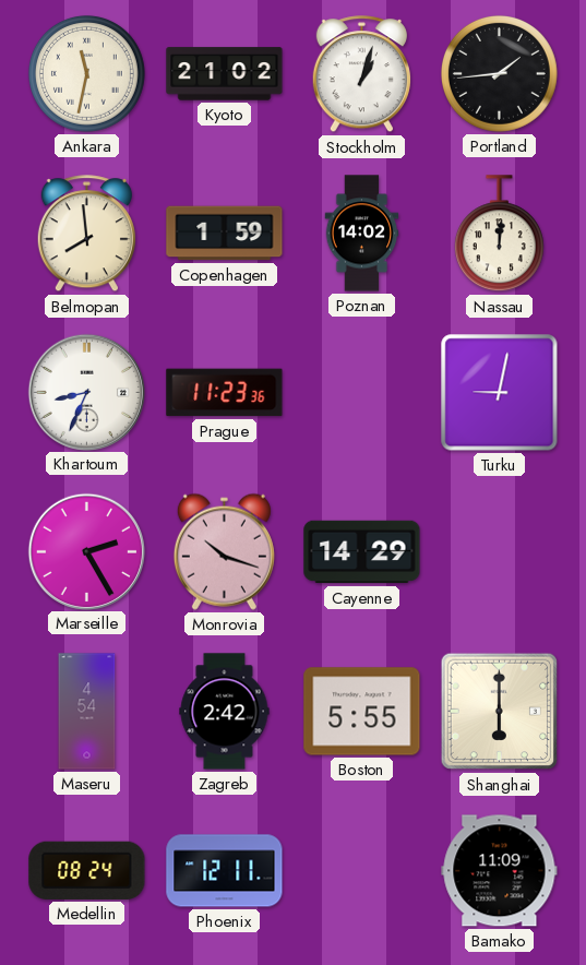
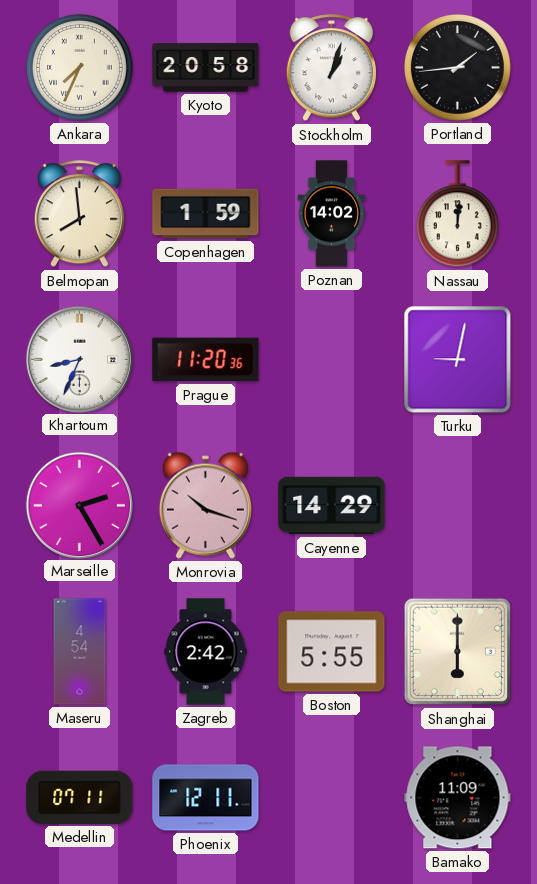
Ankara: 11:32 -> 7:34
Kyoto: 21:02 -> 20:58
Prague: 11:23 -> 11:20
Medellin: 08:24 -> 07:11
